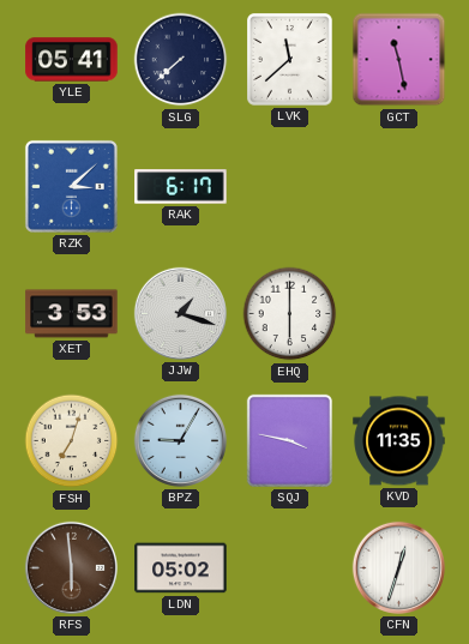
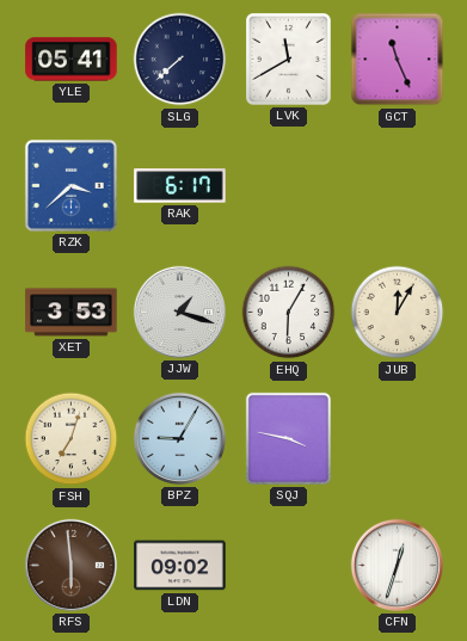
LVK: 11:38 -> 11:40
GCT: 11:28 -> 11:26
RZK: 3:08 -> 3:38
EHQ: 6:00 -> 6:05
JUB: none -> 12:05
KVD: 11:35 -> none
LDN: 05:02 -> 09:02
